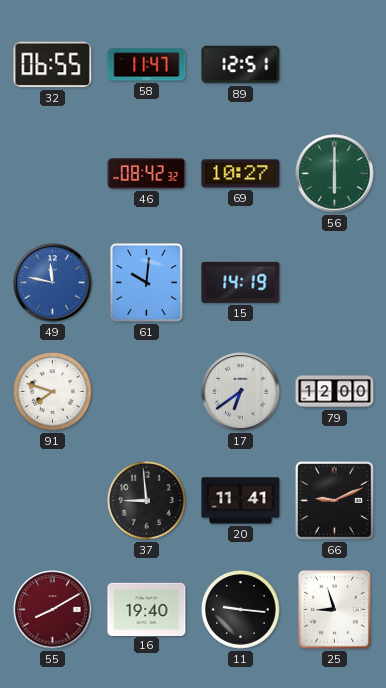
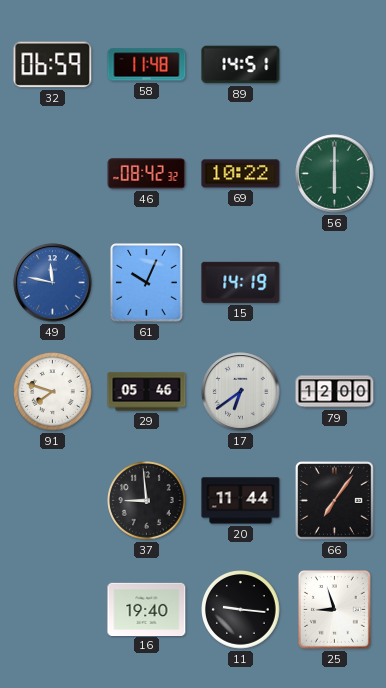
32: 06:55 -> 06:59
58: 11:47 -> 11:48
89: 12:51 -> 14:51
69: 10:27 -> 10:22
61: 10:01 -> 10:04
29: none -> 05:46
20: 11:41 -> 11:44
66: 9:11 -> 7:06
55: 8:10 -> none
